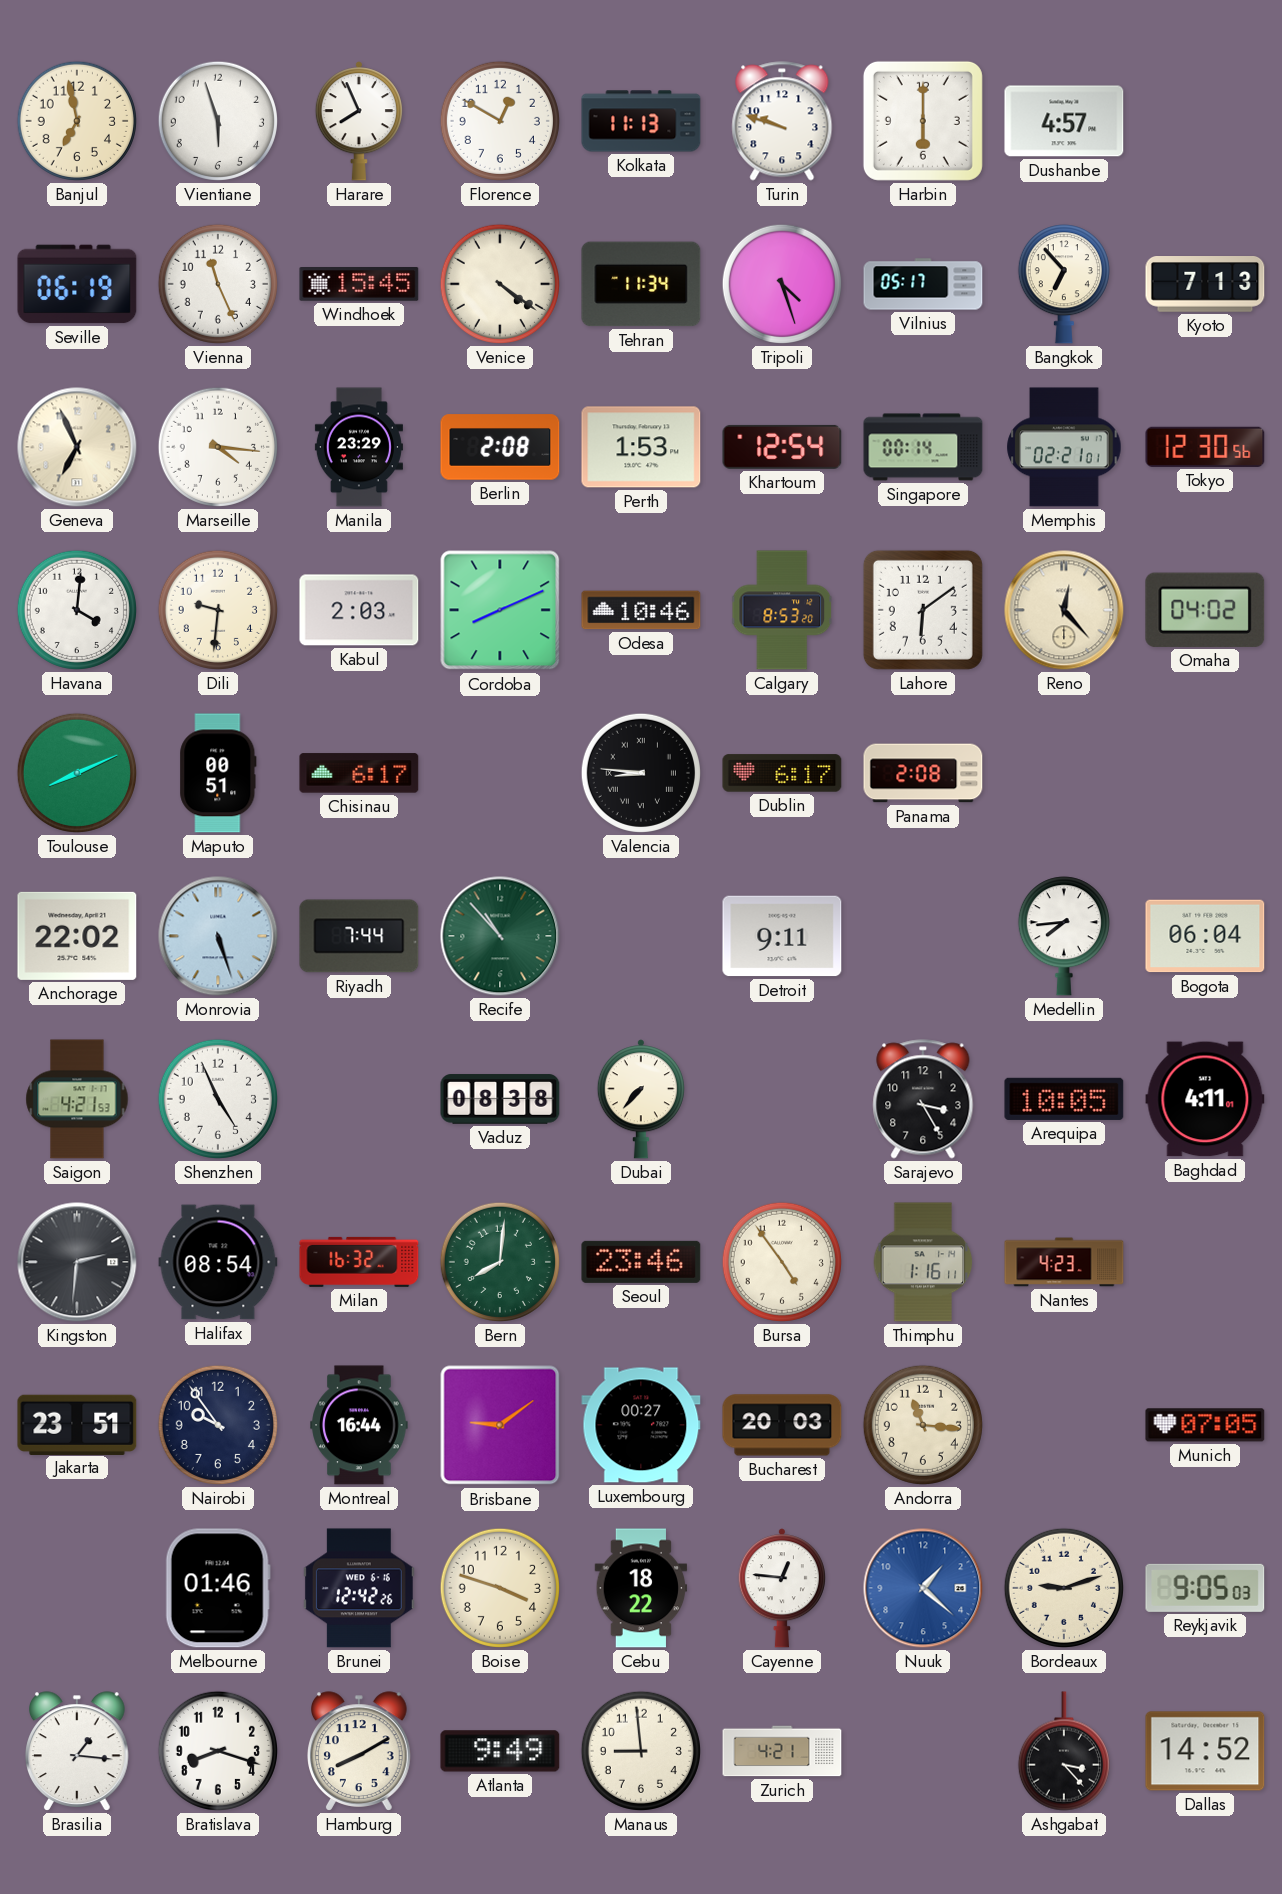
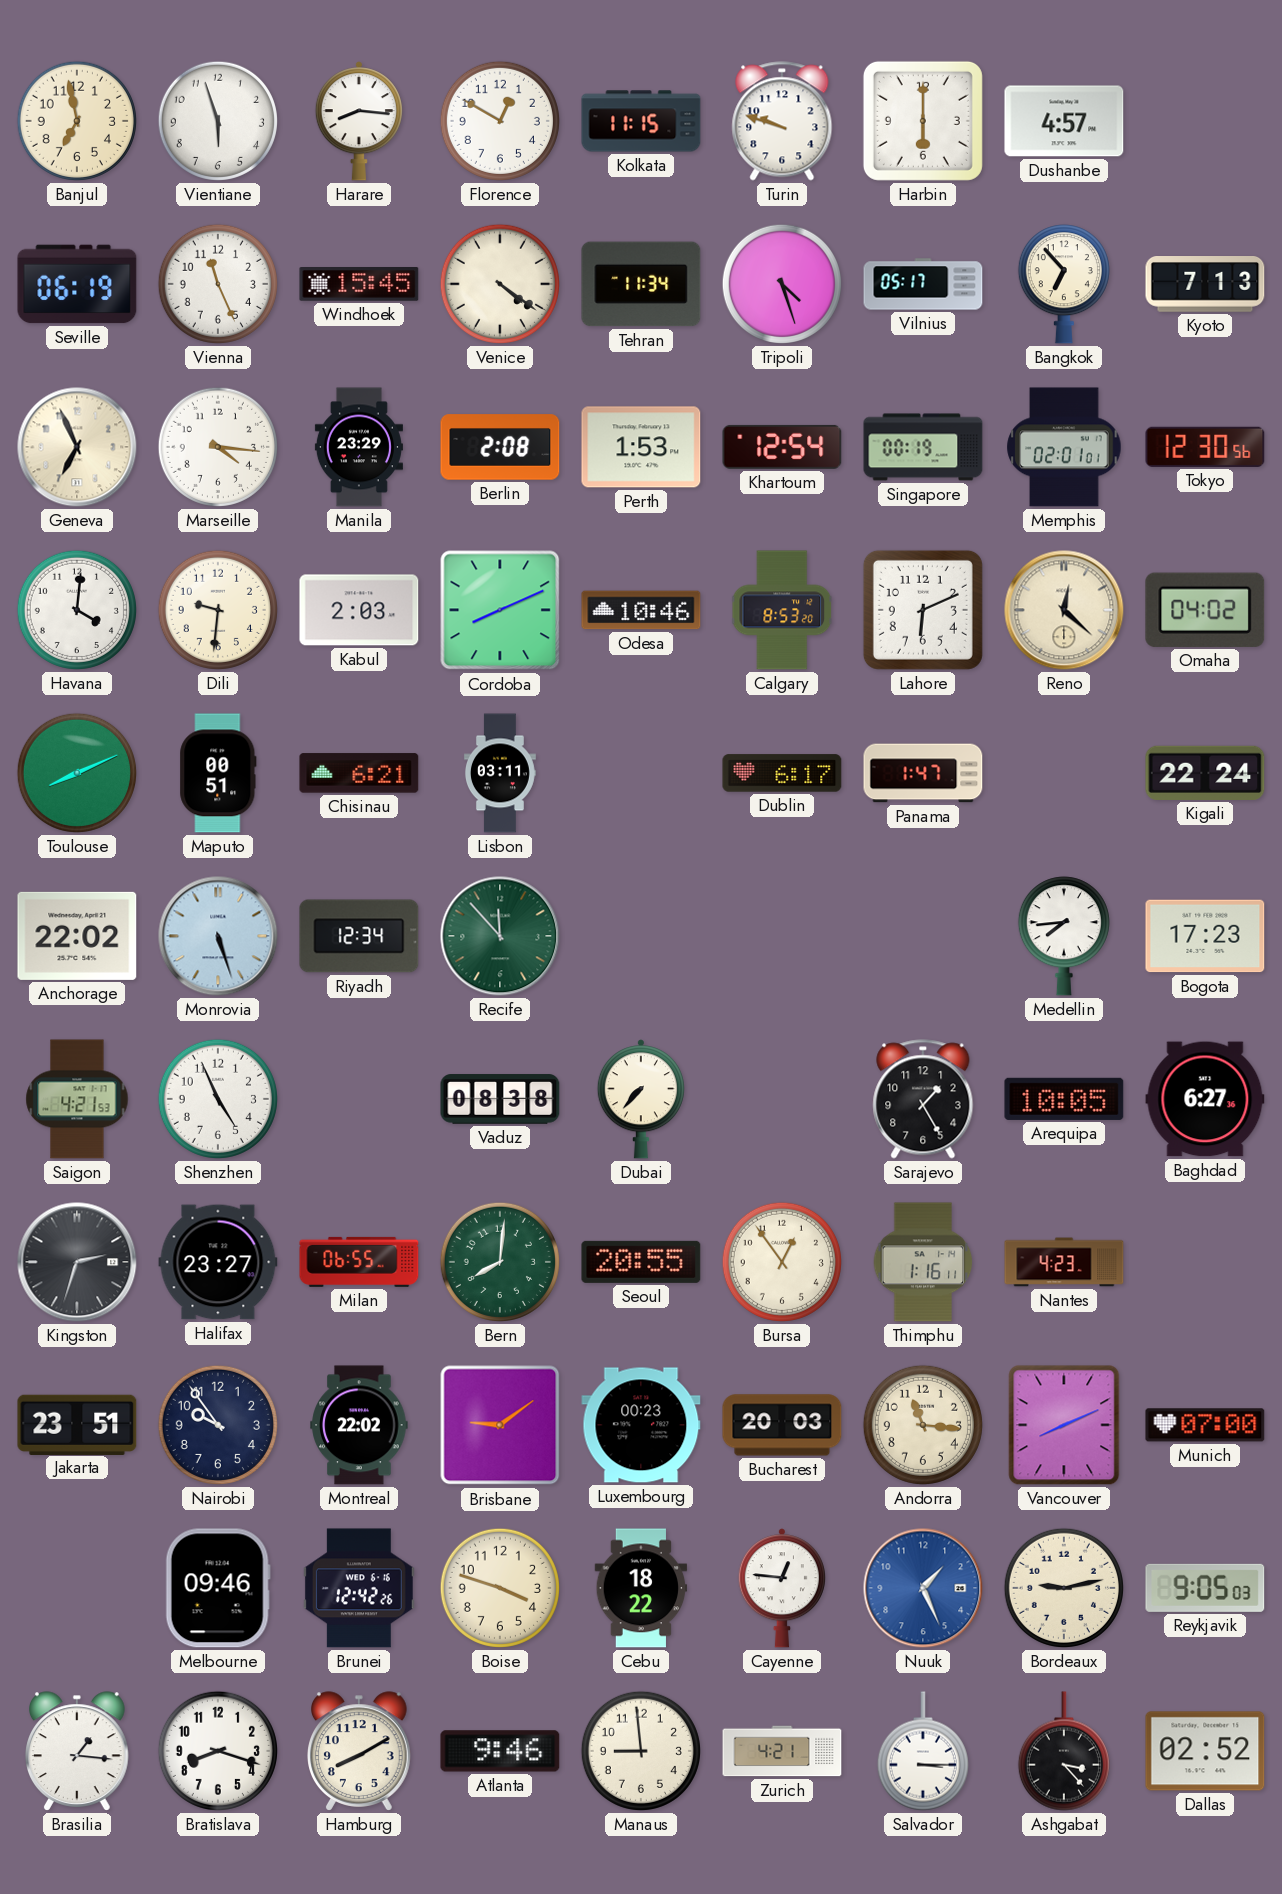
Harare: 7:56 -> 8:16
Kolkata: 11:13 -> 11:15
Singapore: 00:14 -> 00:19
Memphis: 02:21 -> 02:01
Lahore: 6:09 -> 6:11
Reno: 12:23 -> 12:22
Chisinau: 6:17 -> 6:21
Lisbon: none -> 03:11
Valencia: 8:46 -> none
Panama: 2:08 -> 1:47
Kigali: none -> 22:24
Riyadh: 7:44 -> 12:34
Recife: 10:53 -> 11:53
Detroit: 9:11 -> none
Bogota: 06:04 -> 17:23
Sarajevo: 3:25 -> 1:25
Baghdad: 4:11 -> 6:27
Kingston: 2:31 -> 2:33
Halifax: 08:54 -> 23:27
Milan: 16:32 -> 06:55
Seoul: 23:46 -> 20:55
Bursa: 4:54 -> 12:54
Montreal: 16:44 -> 22:02
Luxembourg: 00:27 -> 00:23
Vancouver: none -> 8:11
Munich: 07:05 -> 07:00
Melbourne: 01:46 -> 09:46
Nuuk: 1:22 -> 1:26
Bordeaux: 9:12 -> 9:13
Atlanta: 9:49 -> 9:46
Salvador: none -> 3:15
Dallas: 14:52 -> 02:52
